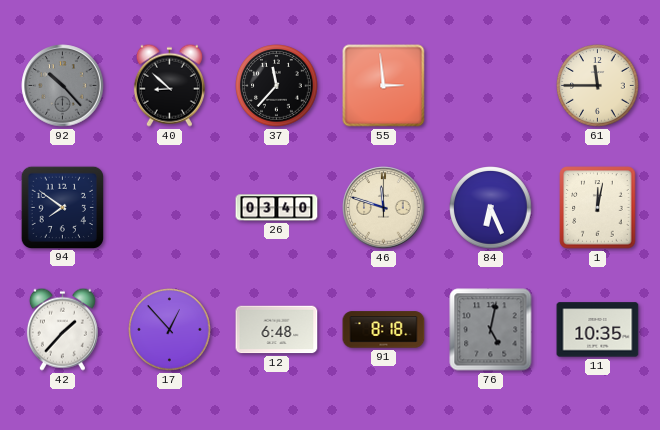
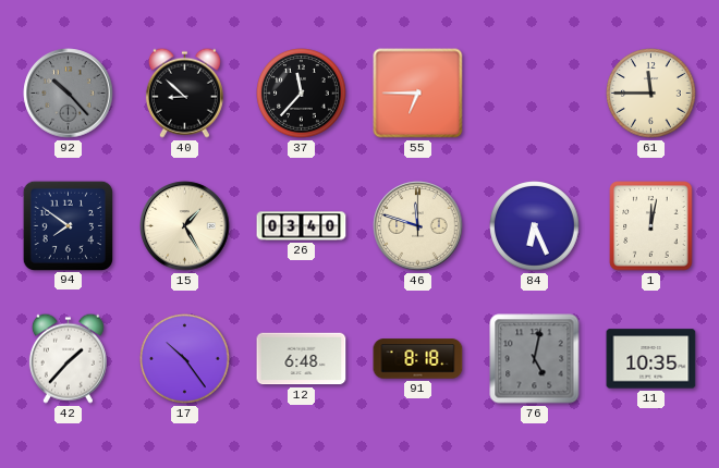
55: 2:59 -> 6:45
15: none -> 1:25
17: 12:53 -> 10:24
